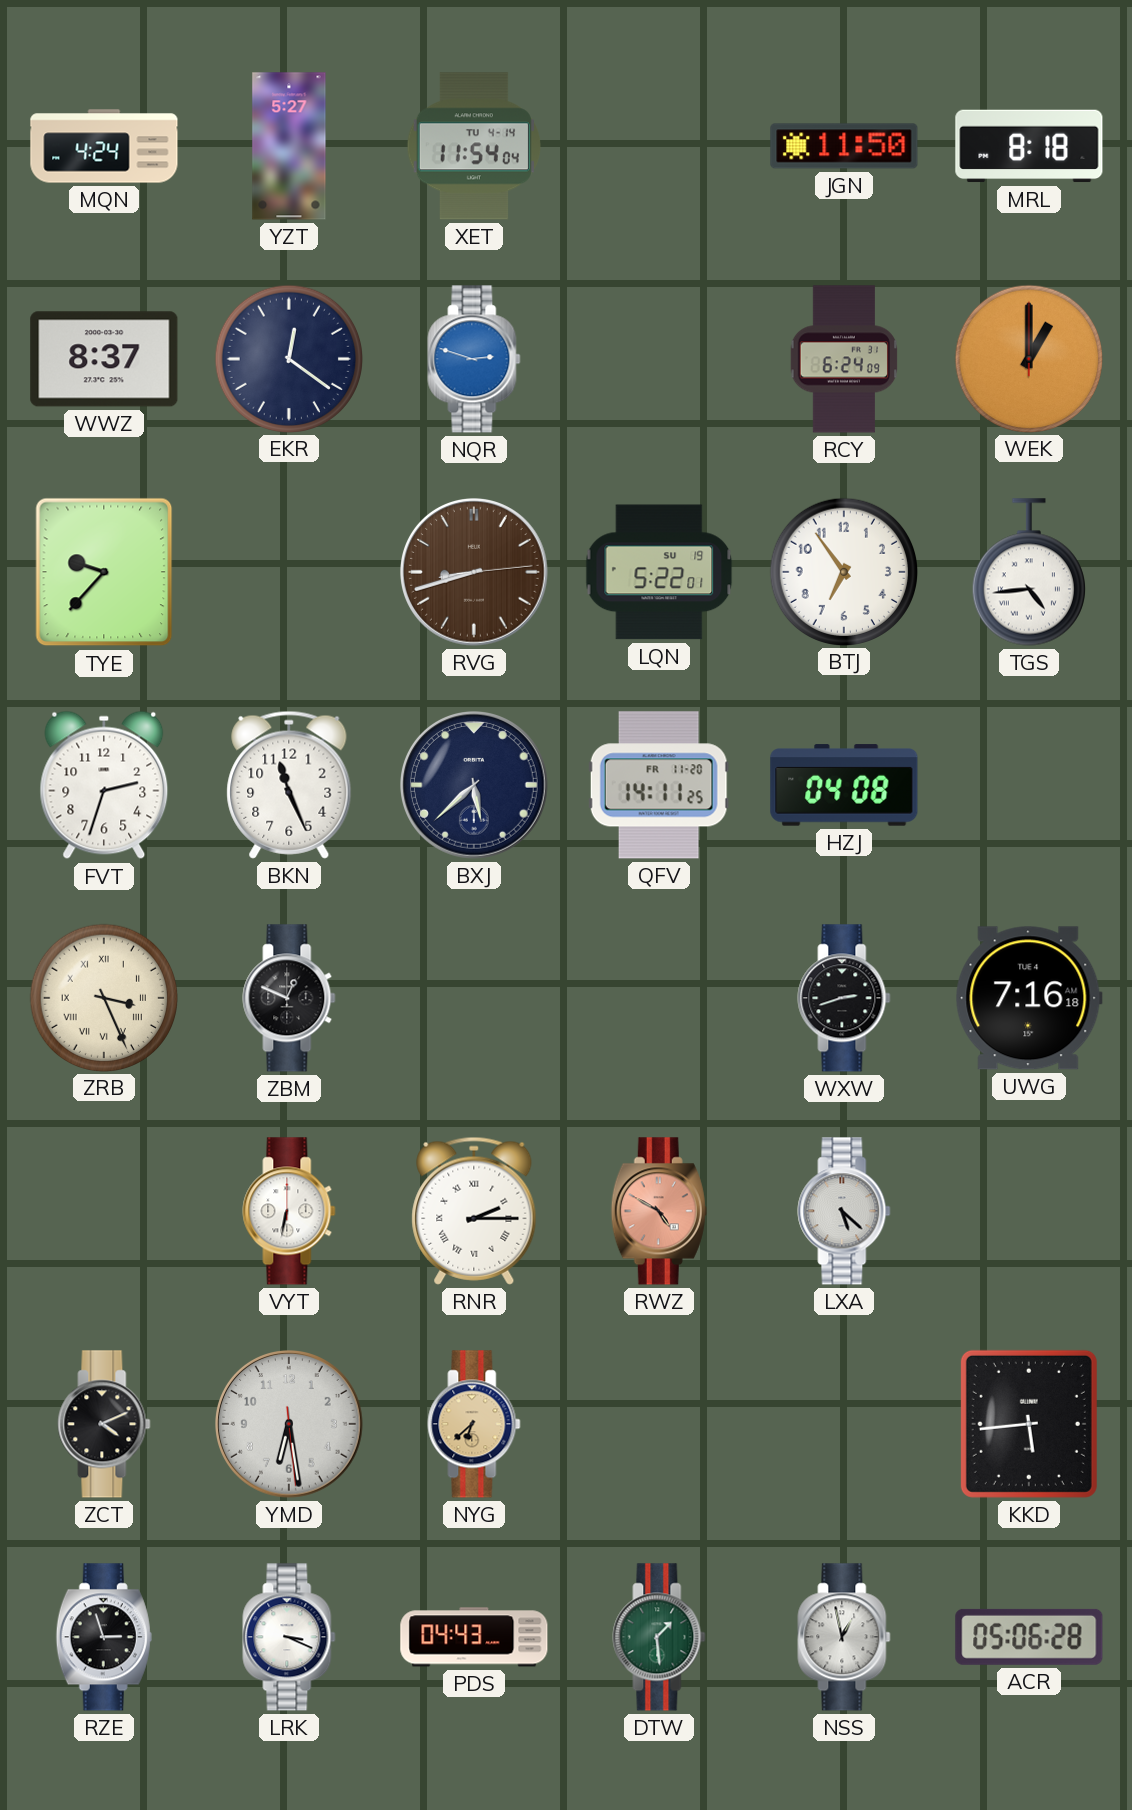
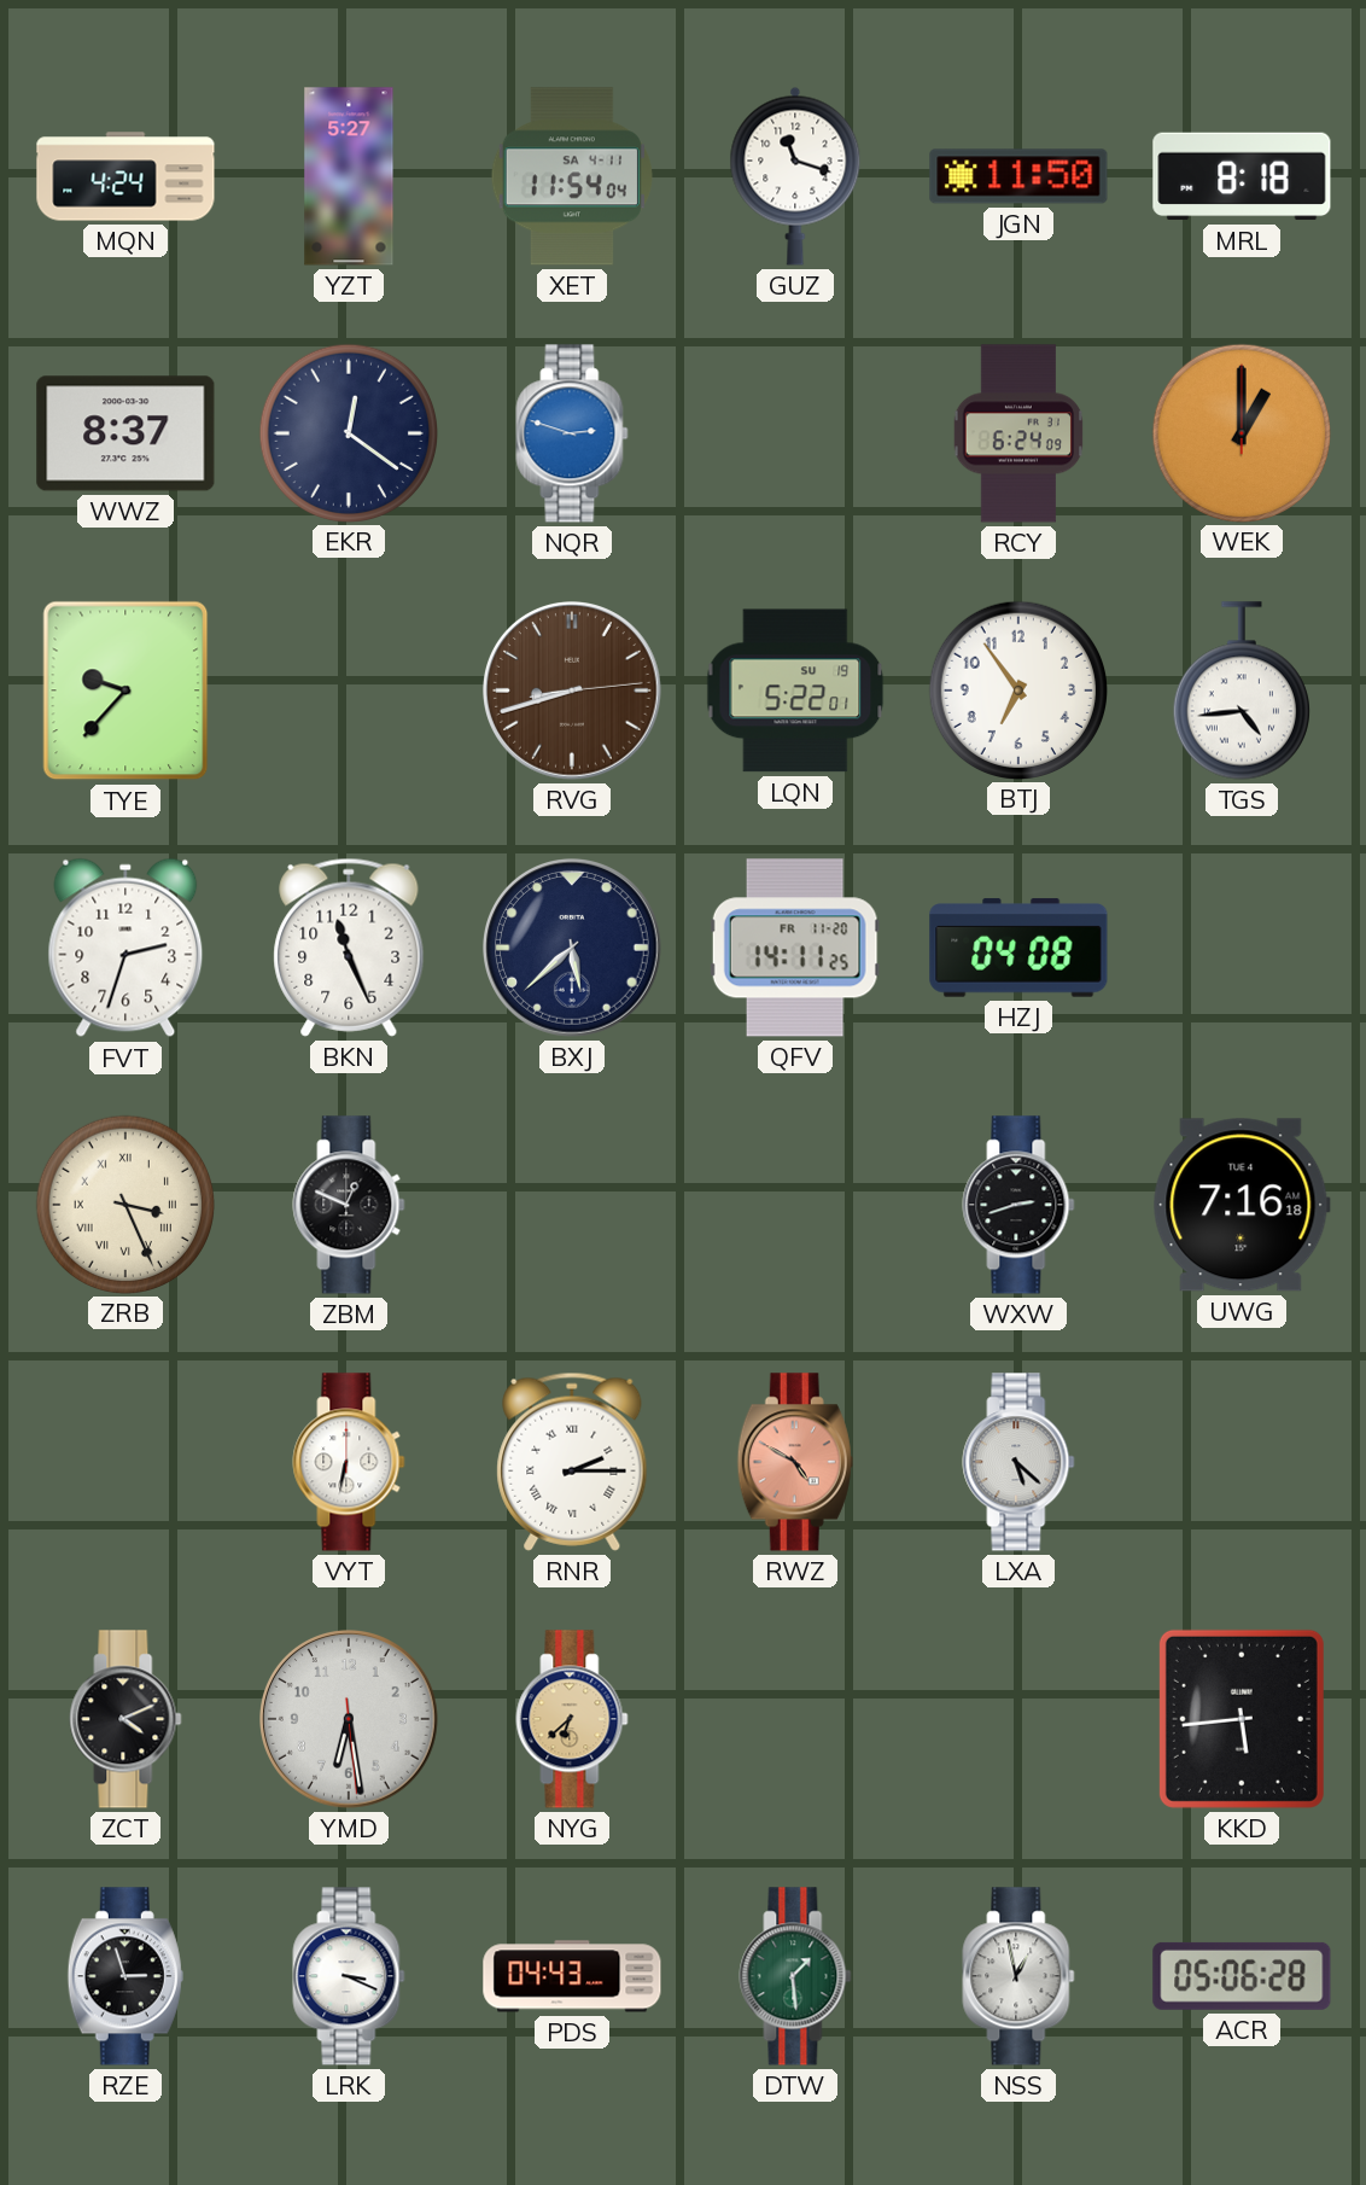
XET date: TU 4-14 -> SA 4-11
GUZ: none -> 11:18
